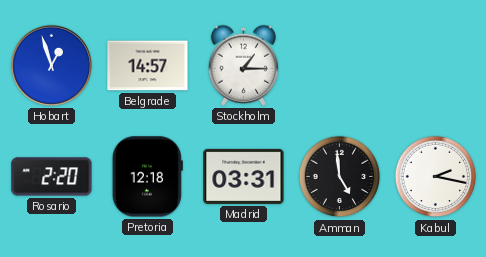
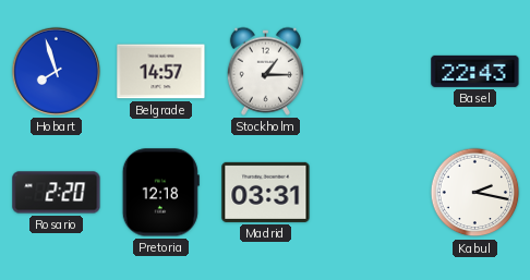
Hobart: 12:57 -> 7:57
Basel: none -> 22:43
Amman: 4:59 -> none
